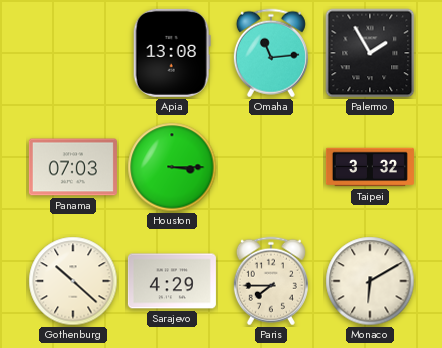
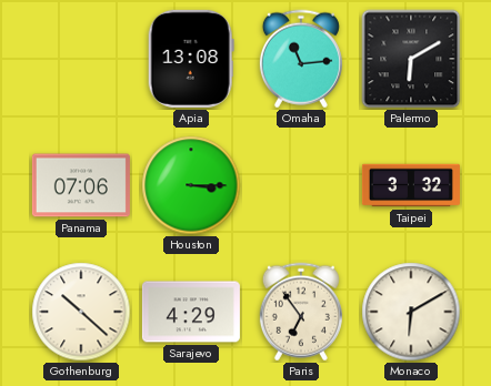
Palermo: 1:55 -> 6:10
Panama: 07:03 -> 07:06
Paris: 7:45 -> 6:54
